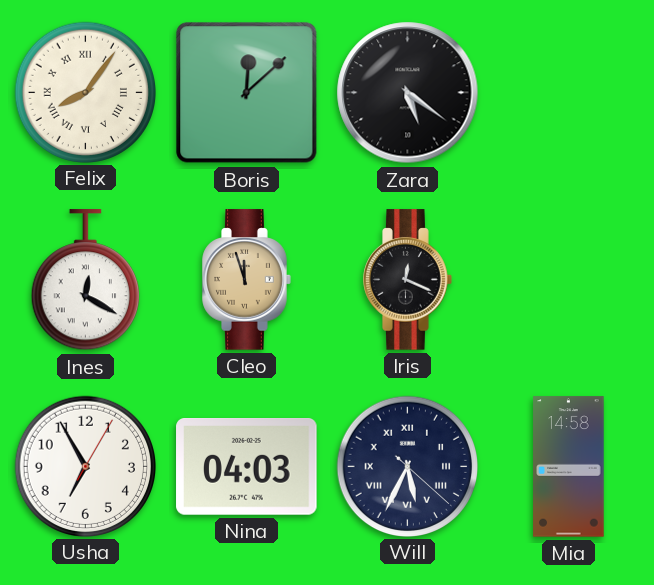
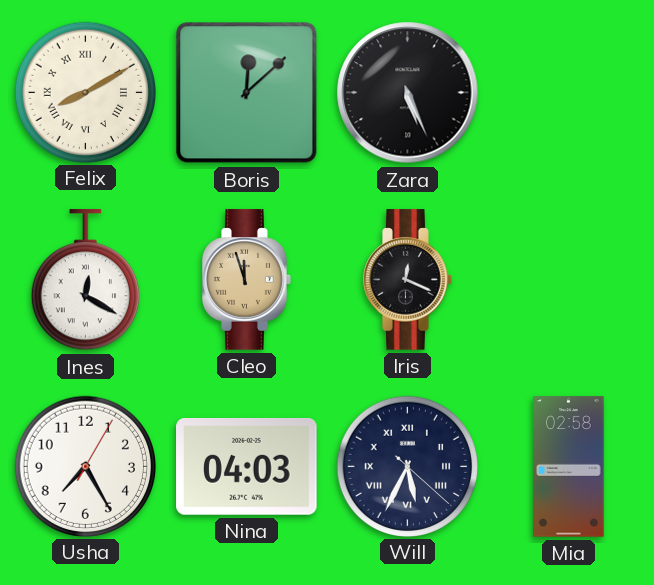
Felix: 8:06 -> 8:10
Zara: 5:21 -> 5:26
Usha: 6:55 -> 7:25
Mia: 14:58 -> 02:58
